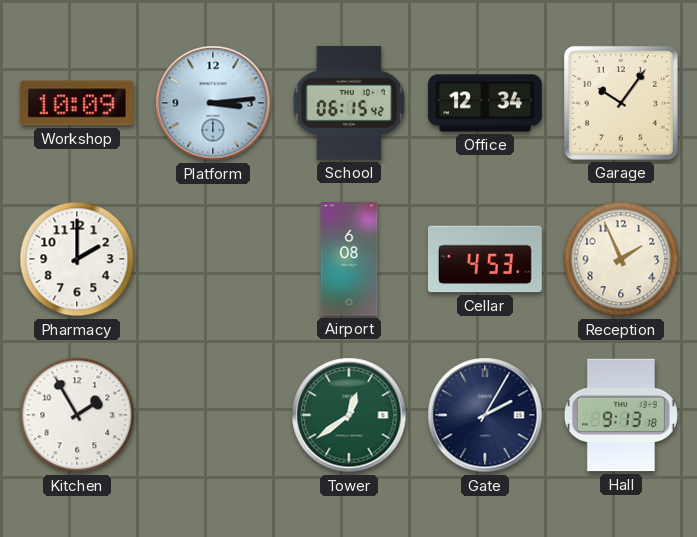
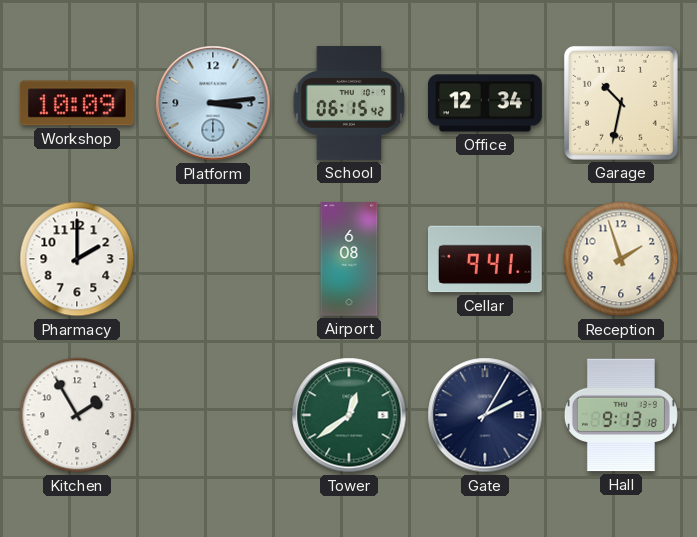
Garage: 10:06 -> 10:32
Cellar: 4:53 -> 9:41
Reception: 1:56 -> 1:57
